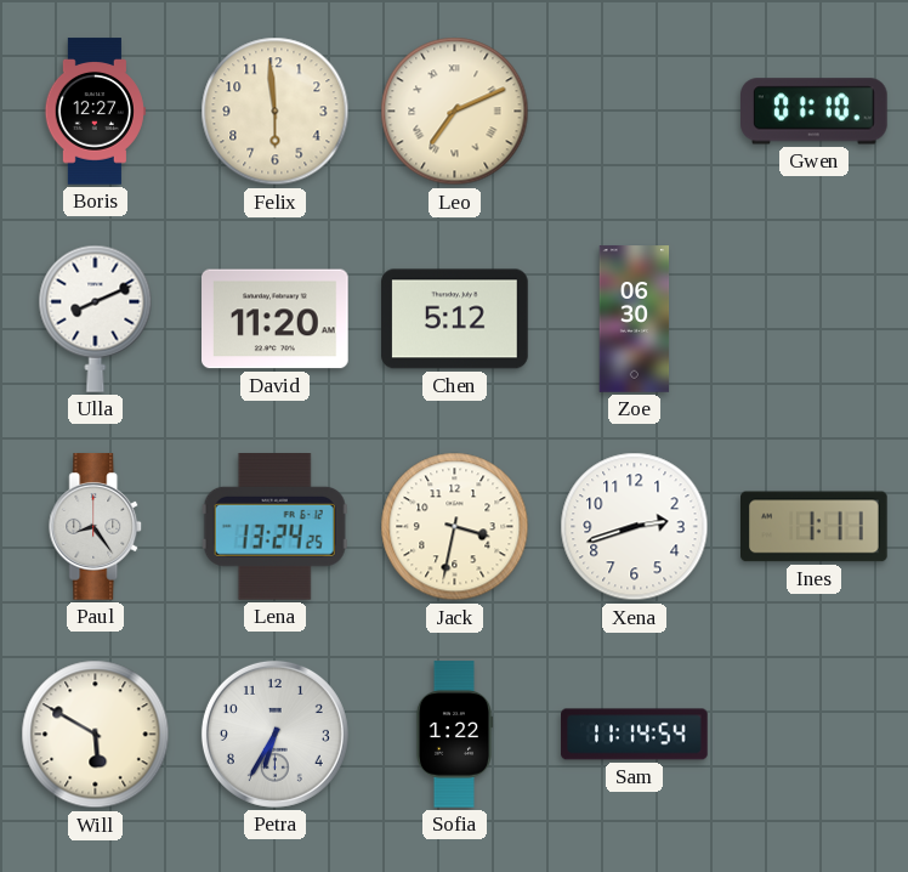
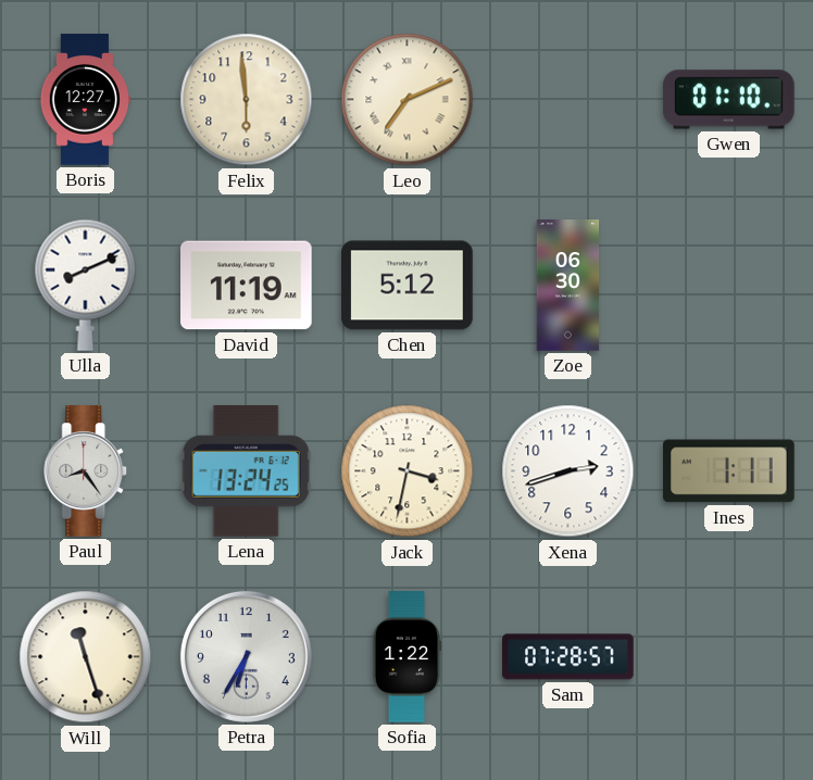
David: 11:20 -> 11:19
Will: 5:50 -> 11:27
Sam: 11:14 -> 07:28
